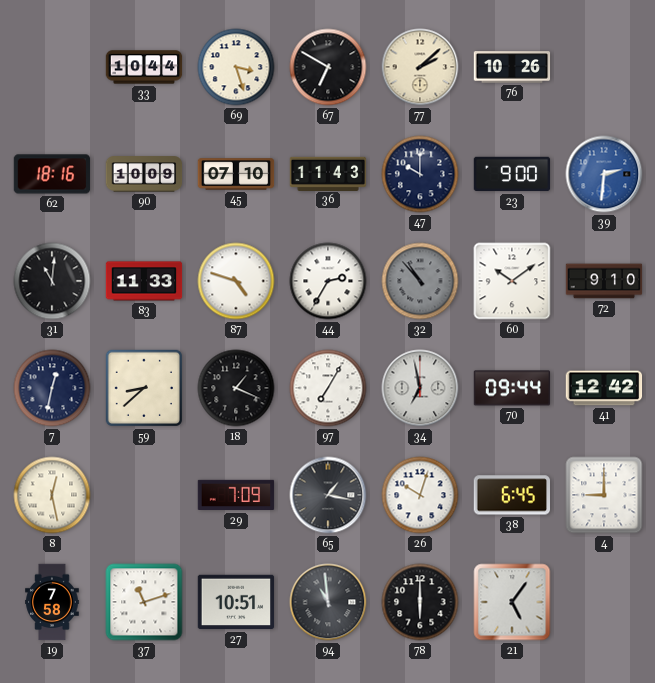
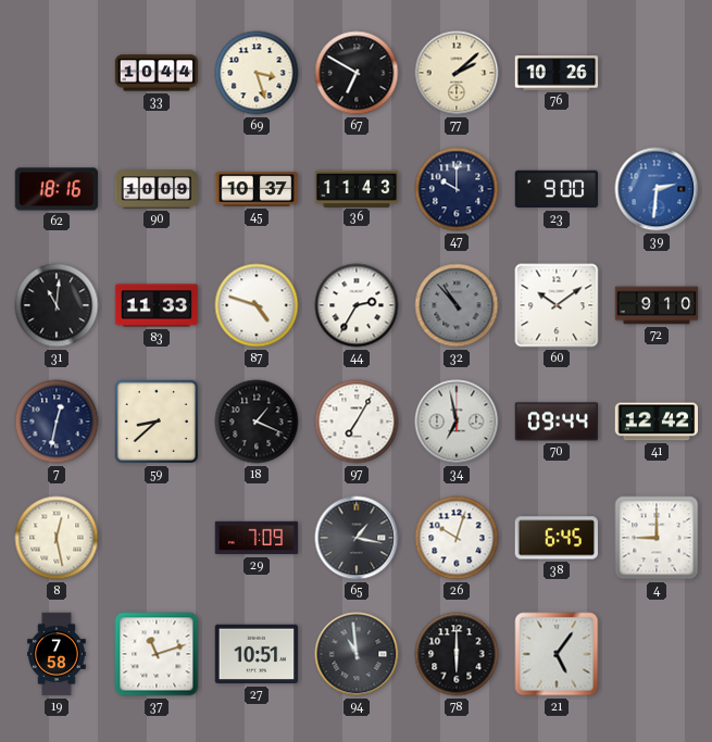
45: 07:10 -> 10:37
